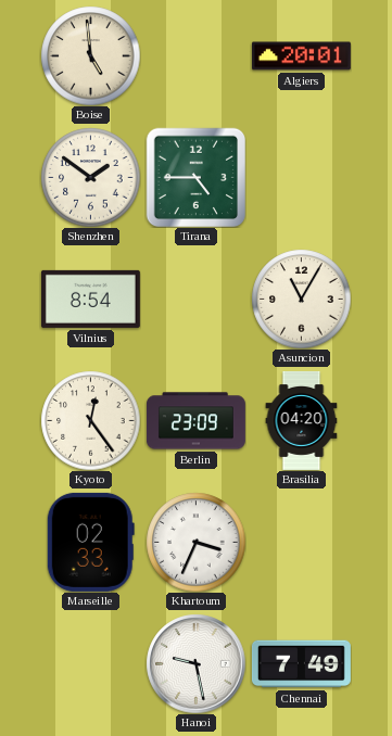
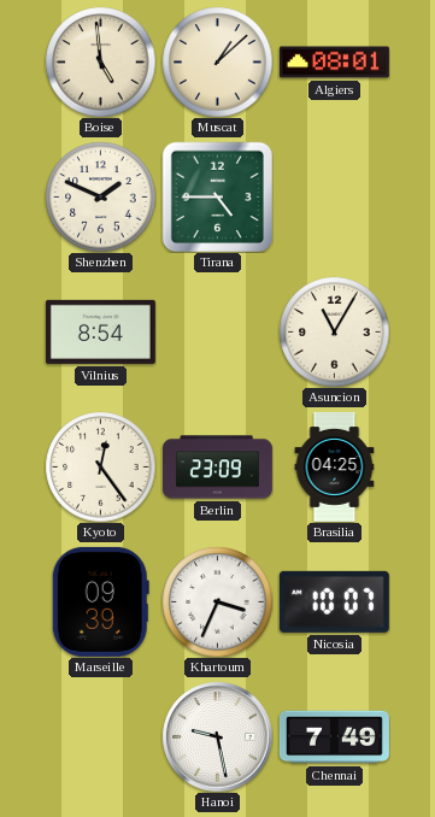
Muscat: none -> 1:08
Algiers: 20:01 -> 08:01
Shenzhen: 1:51 -> 1:49
Brasilia: 04:20 -> 04:25
Marseille: 02:33 -> 09:39
Nicosia: none -> 10:07
